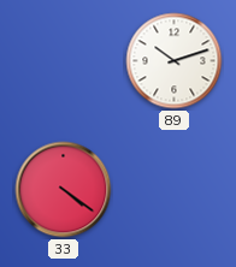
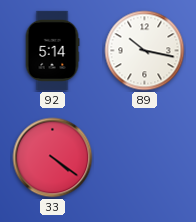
92: none -> 5:14
89: 10:12 -> 10:17
